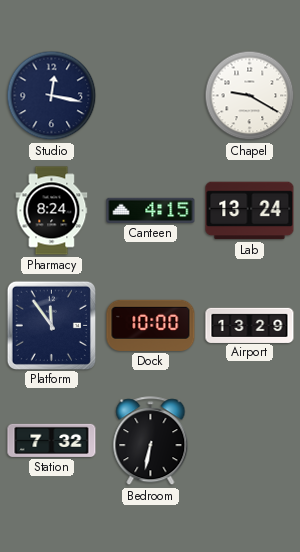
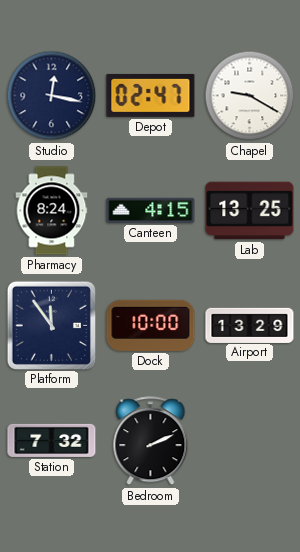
Depot: none -> 02:47
Lab: 13:24 -> 13:25
Bedroom: 6:32 -> 2:11
